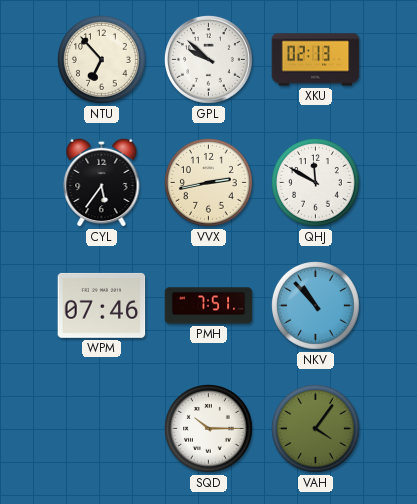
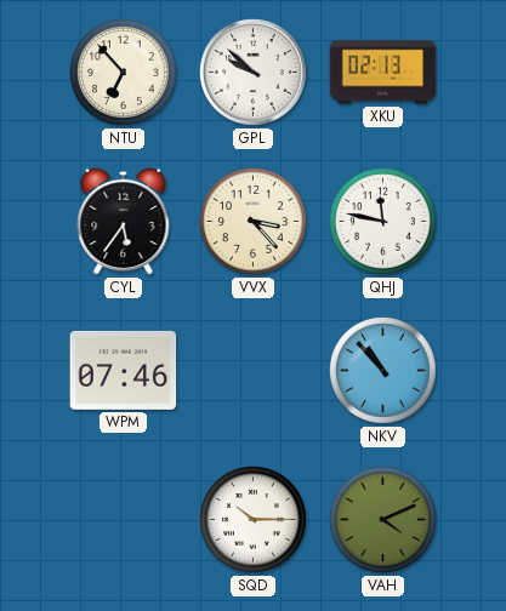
VVX: 2:43 -> 3:23
QHJ: 11:50 -> 11:47
PMH: 7:51 -> none
VAH: 4:06 -> 4:11
